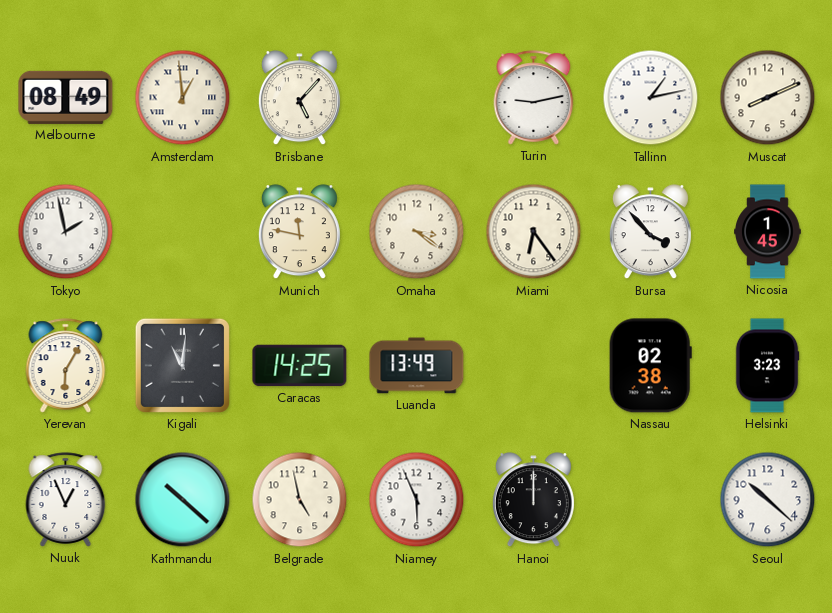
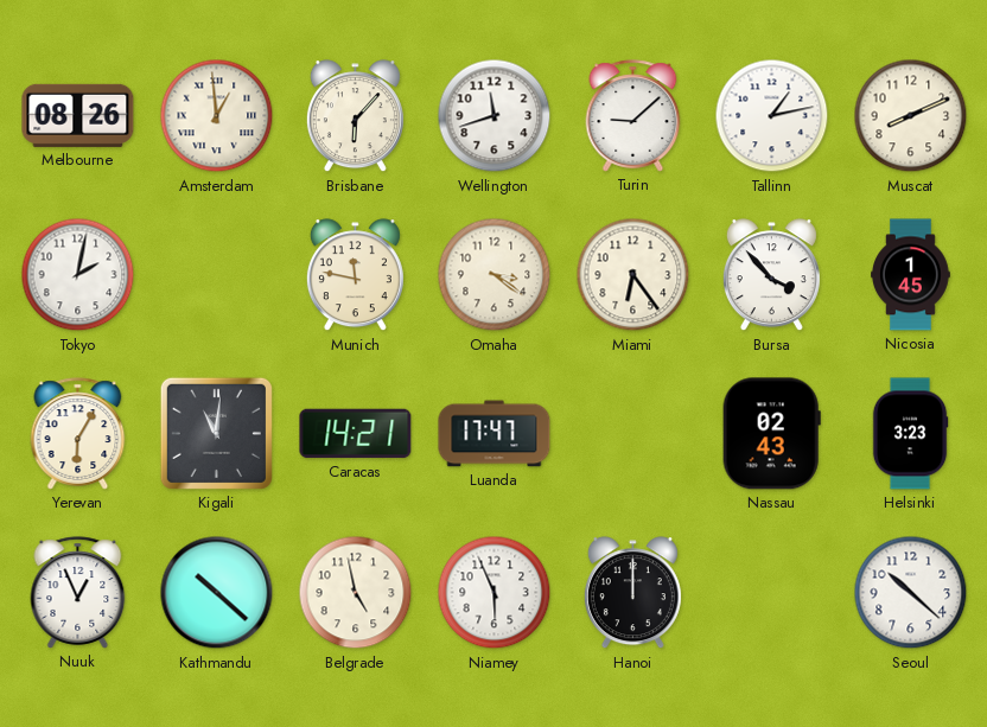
Melbourne: 08:49 -> 08:26
Brisbane: 5:07 -> 6:07
Wellington: none -> 11:42
Turin: 9:13 -> 9:08
Tokyo: 1:58 -> 2:02
Caracas: 14:25 -> 14:21
Luanda: 13:49 -> 17:47
Nassau: 02:38 -> 02:43
